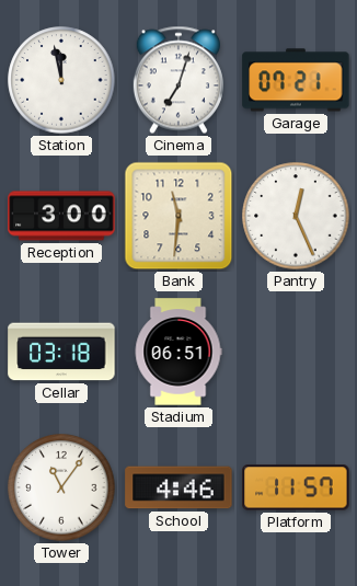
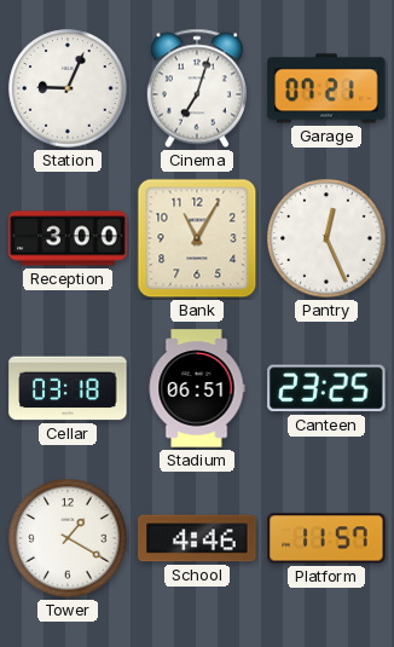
Station: 11:58 -> 9:04
Bank: 11:31 -> 11:05
Canteen: none -> 23:25
Tower: 11:06 -> 1:20
